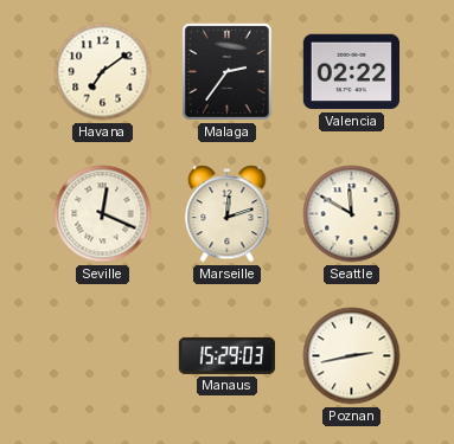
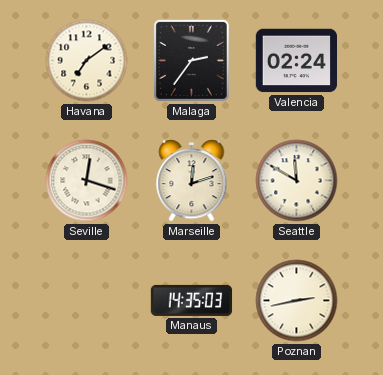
Valencia: 02:22 -> 02:24
Seville: 12:19 -> 12:18
Manaus: 15:29 -> 14:35
